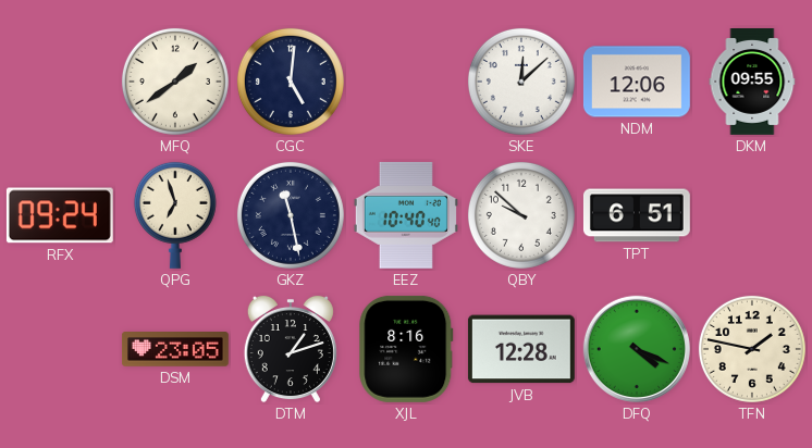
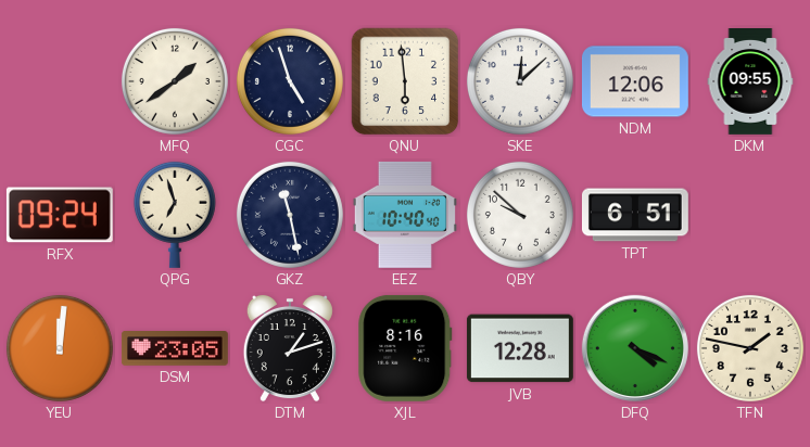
CGC: 5:01 -> 4:57
QNU: none -> 5:59
YEU: none -> 12:01
